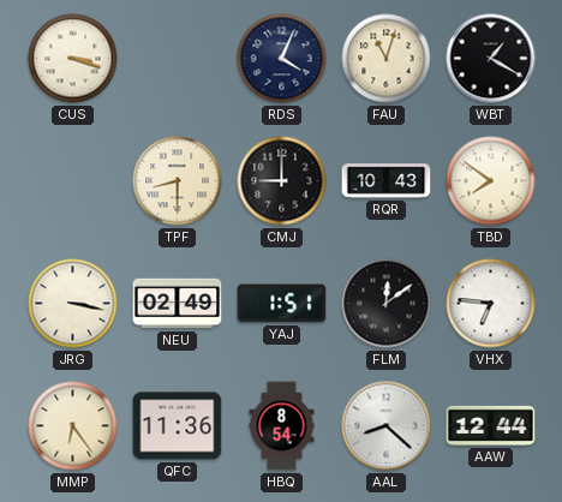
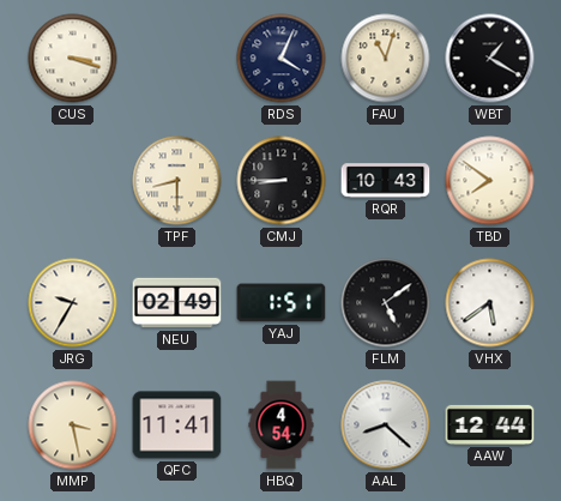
CMJ: 9:00 -> 8:45
JRG: 3:17 -> 9:35
FLM: 12:09 -> 5:09
VHX: 6:46 -> 5:39
MMP: 6:24 -> 3:28
QFC: 11:36 -> 11:41
HBQ: 8:54 -> 4:54
